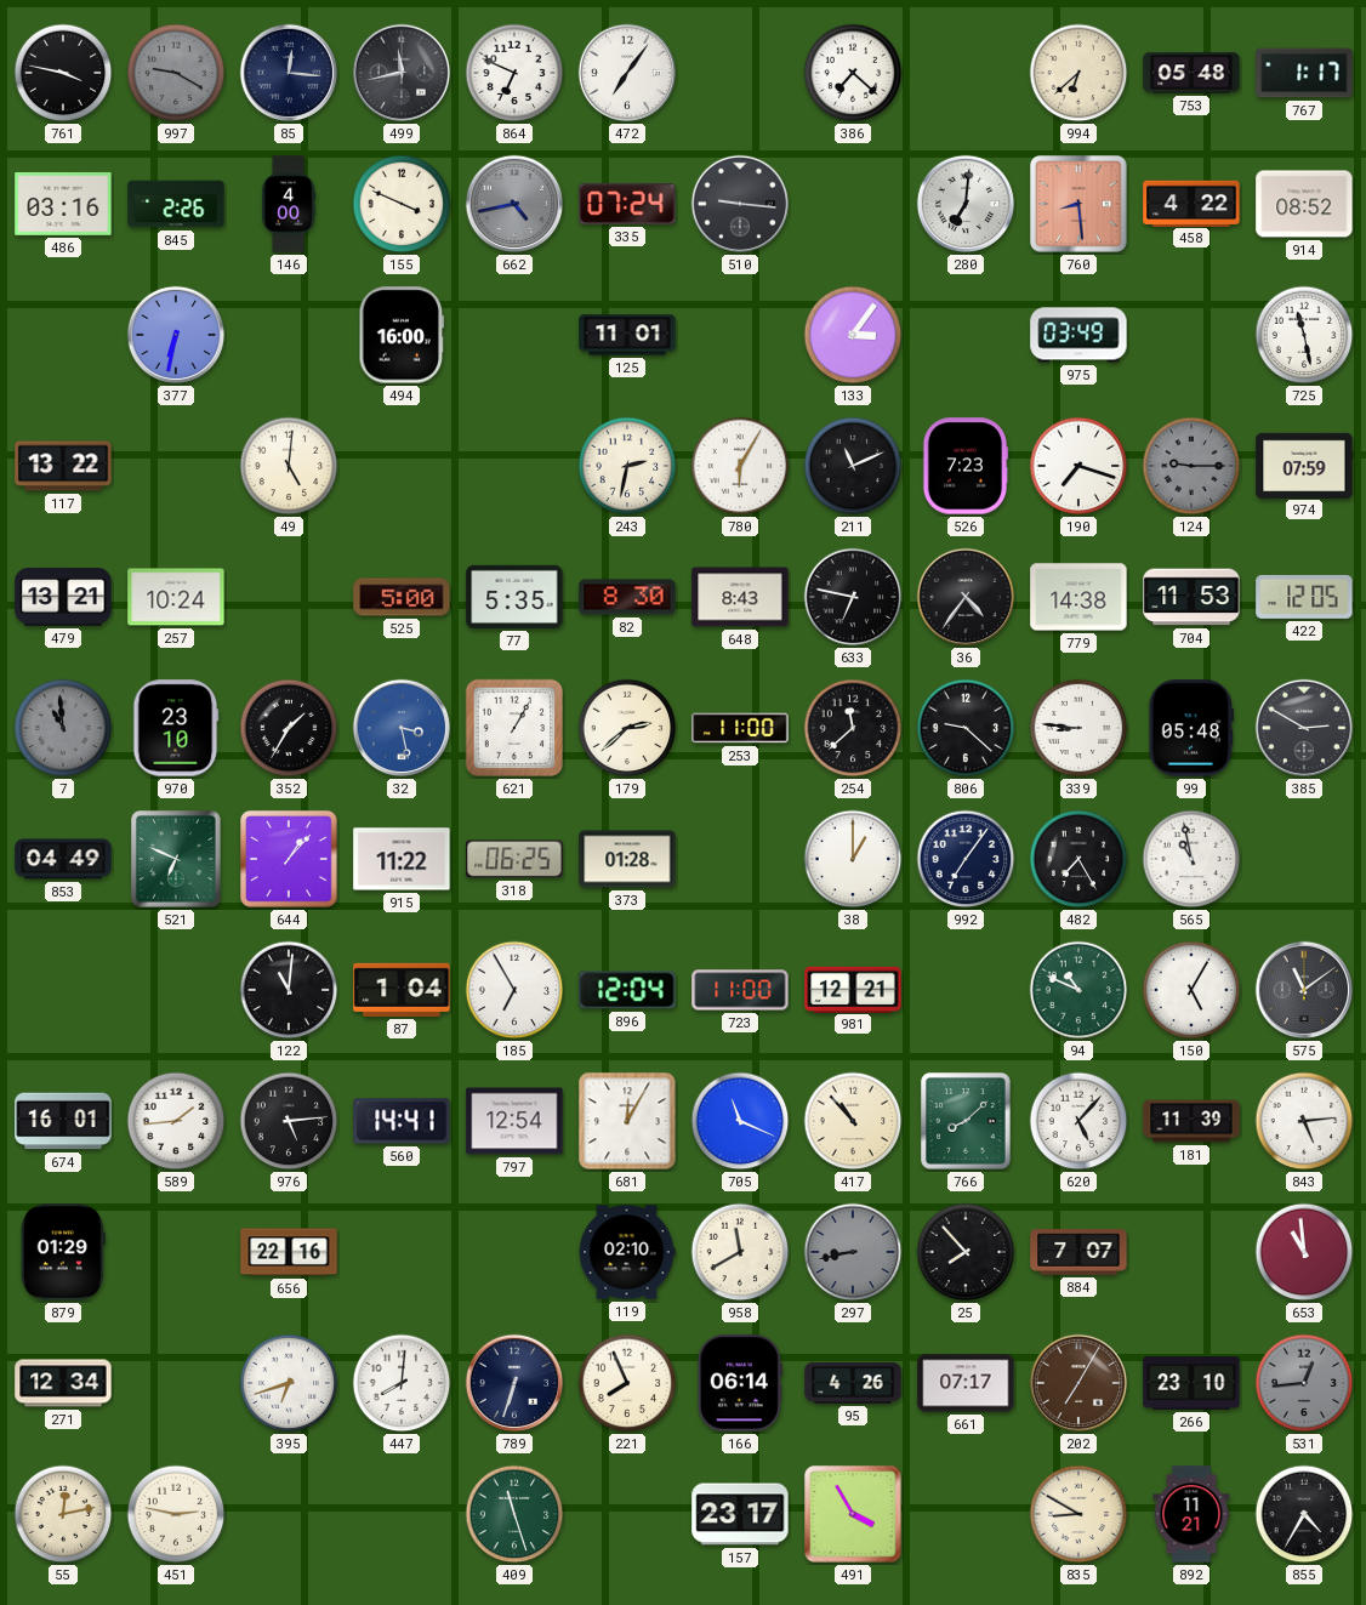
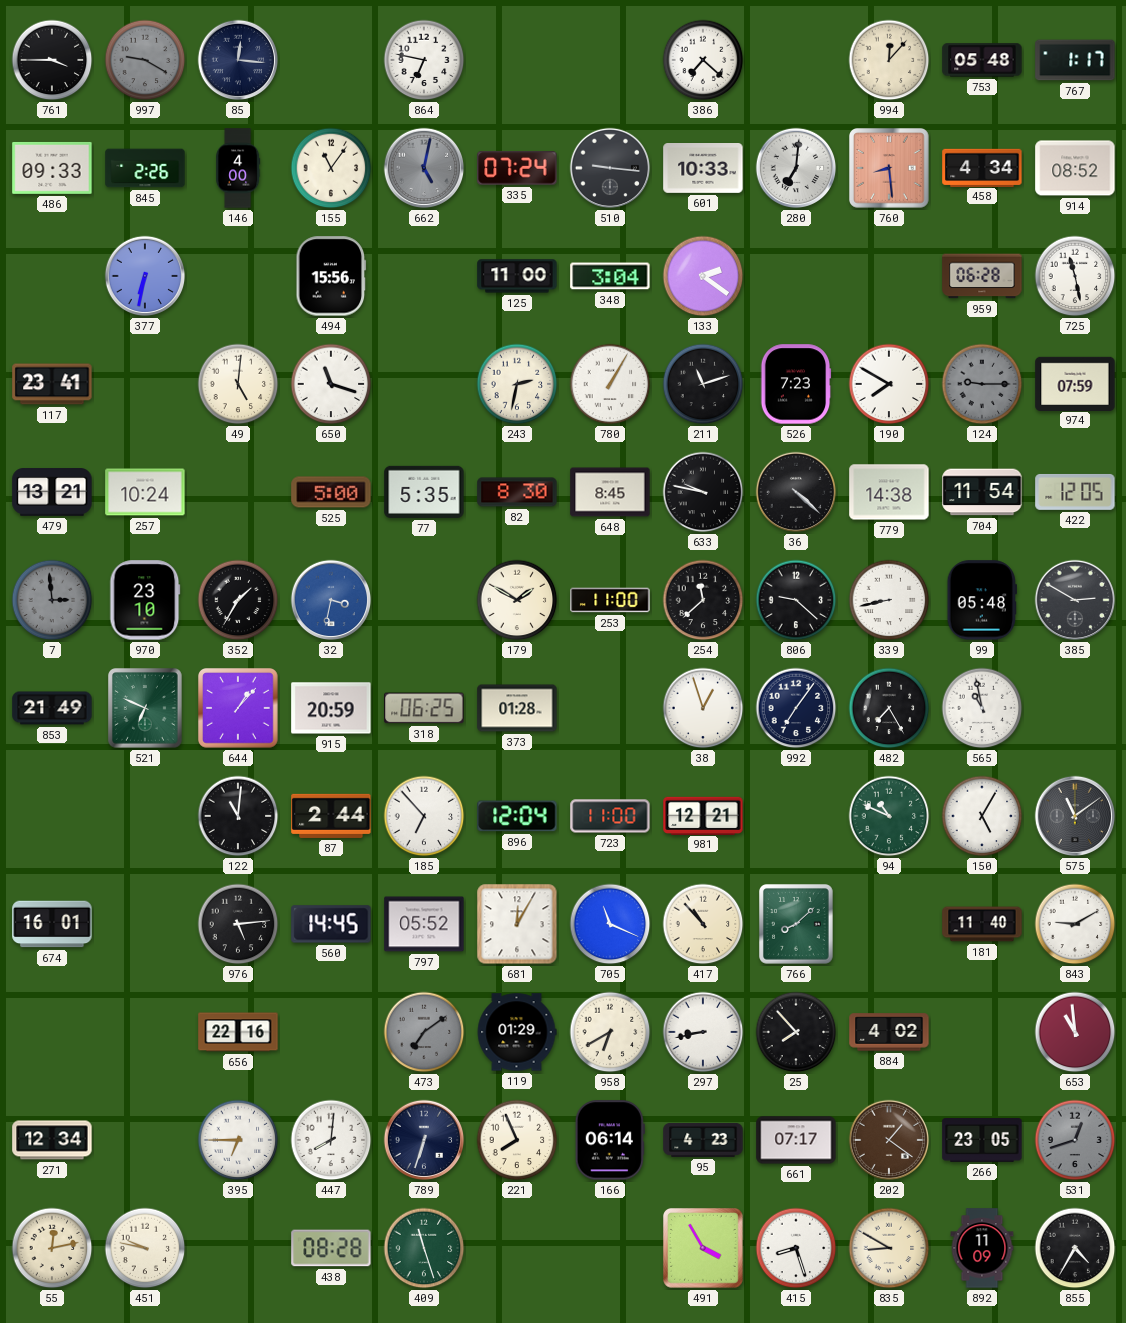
761: 3:47 -> 3:45
499: 11:43 -> none
864: 6:49 -> 6:47
472: 7:06 -> none
994: 6:38 -> 12:07
486: 03:16 -> 09:33
155: 3:49 -> 11:06
662: 4:43 -> 5:02
601: none -> 10:33
458: 4:22 -> 4:34
494: 16:00 -> 15:56
125: 11:01 -> 11:00
348: none -> 3:04
133: 3:06 -> 2:21
975: 03:49 -> none
959: none -> 06:28
117: 13:22 -> 23:41
650: none -> 11:18
780: 6:05 -> 1:05
211: 11:11 -> 11:12
190: 7:18 -> 7:50
648: 8:43 -> 8:45
633: 6:47 -> 9:47
36: 4:36 -> 4:22
704: 11:53 -> 11:54
7: 10:59 -> 2:59
32: 3:28 -> 3:32
621: 1:05 -> none
179: 2:38 -> 1:50
339: 8:46 -> 8:43
853: 04:49 -> 21:49
915: 11:22 -> 20:59
38: 1:00 -> 12:57
87: 1:04 -> 2:44
185: 6:55 -> 6:53
589: 1:44 -> none
560: 14:41 -> 14:45
797: 12:54 -> 05:52
620: 5:07 -> none
181: 11:39 -> 11:40
843: 5:14 -> 9:10
879: 01:29 -> none
473: none -> 7:09
119: 02:10 -> 01:29
958: 11:40 -> 6:40
297 dial: grey -> white
884: 7:07 -> 4:02
395: 6:42 -> 6:45
95: 4:26 -> 4:23
202: 7:05 -> 1:21
266: 23:10 -> 23:05
531: 12:44 -> 12:42
451: 2:47 -> 9:47
438: none -> 08:28
157: 23:17 -> none
415: none -> 8:27
892: 11:21 -> 11:09
